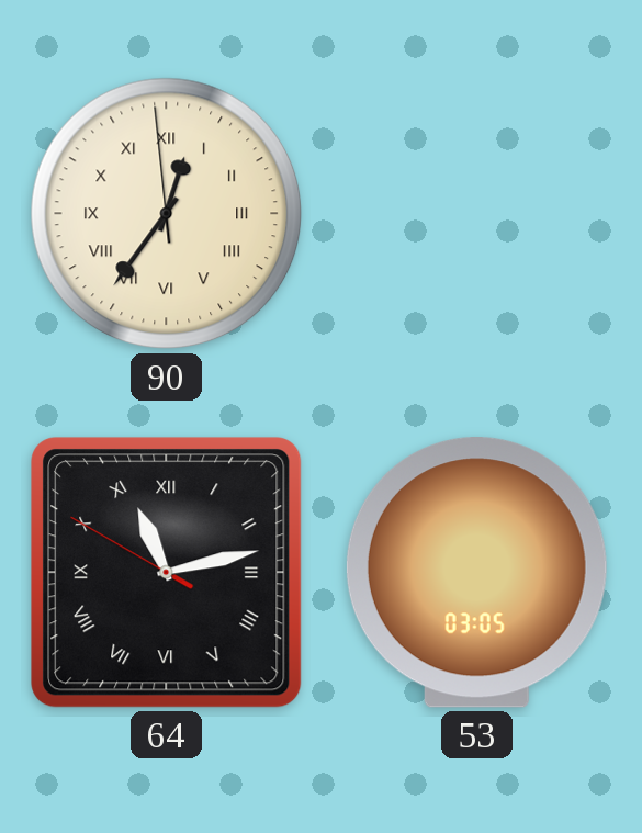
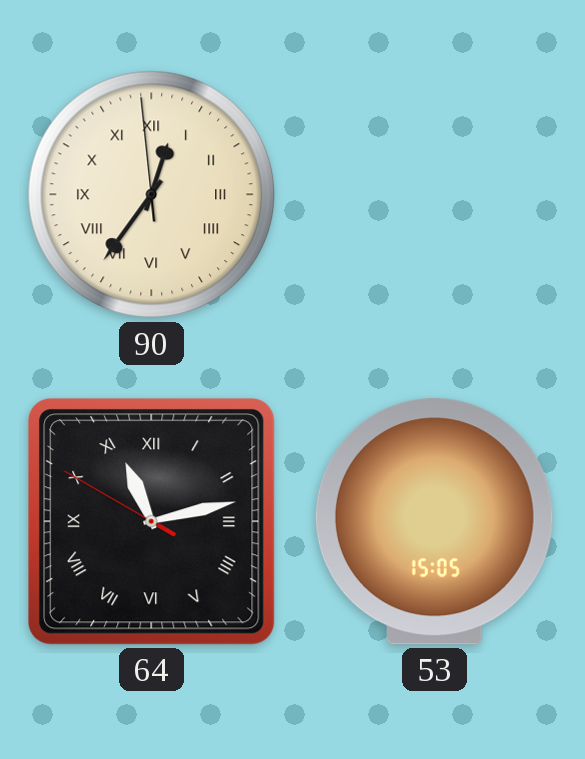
53: 03:05 -> 15:05
